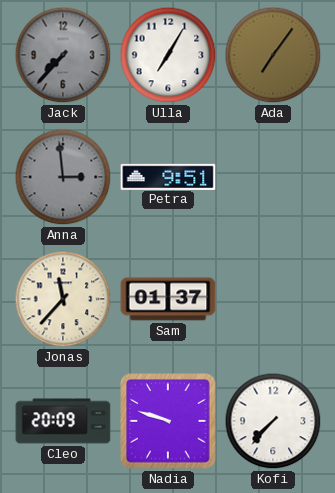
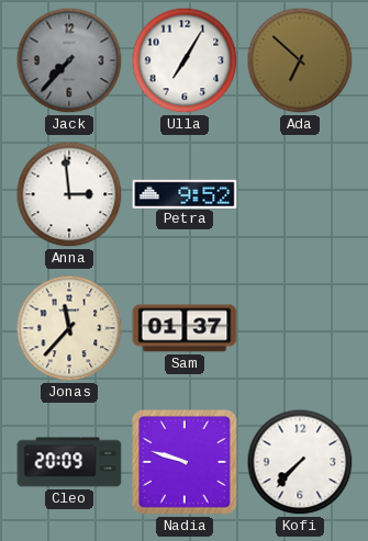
Ada: 7:06 -> 6:52
Anna dial: grey -> white
Petra: 9:51 -> 9:52
